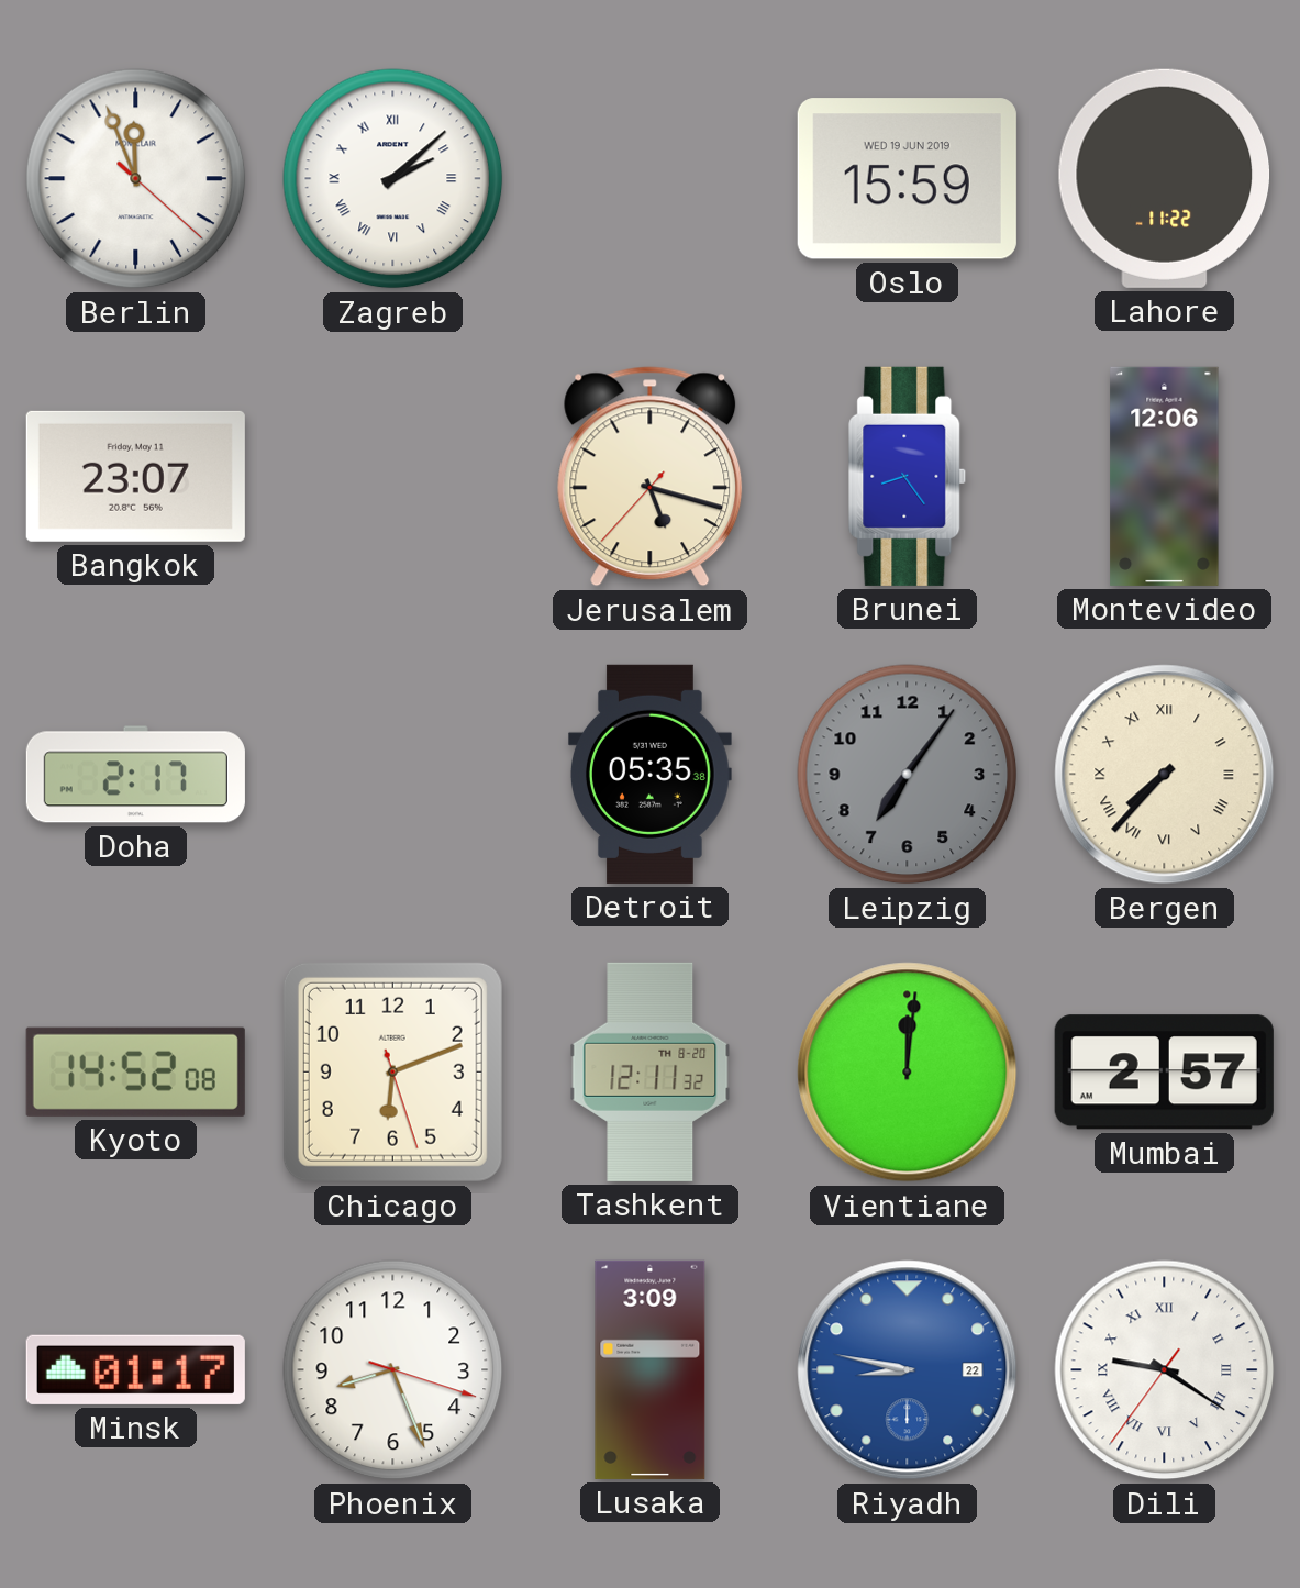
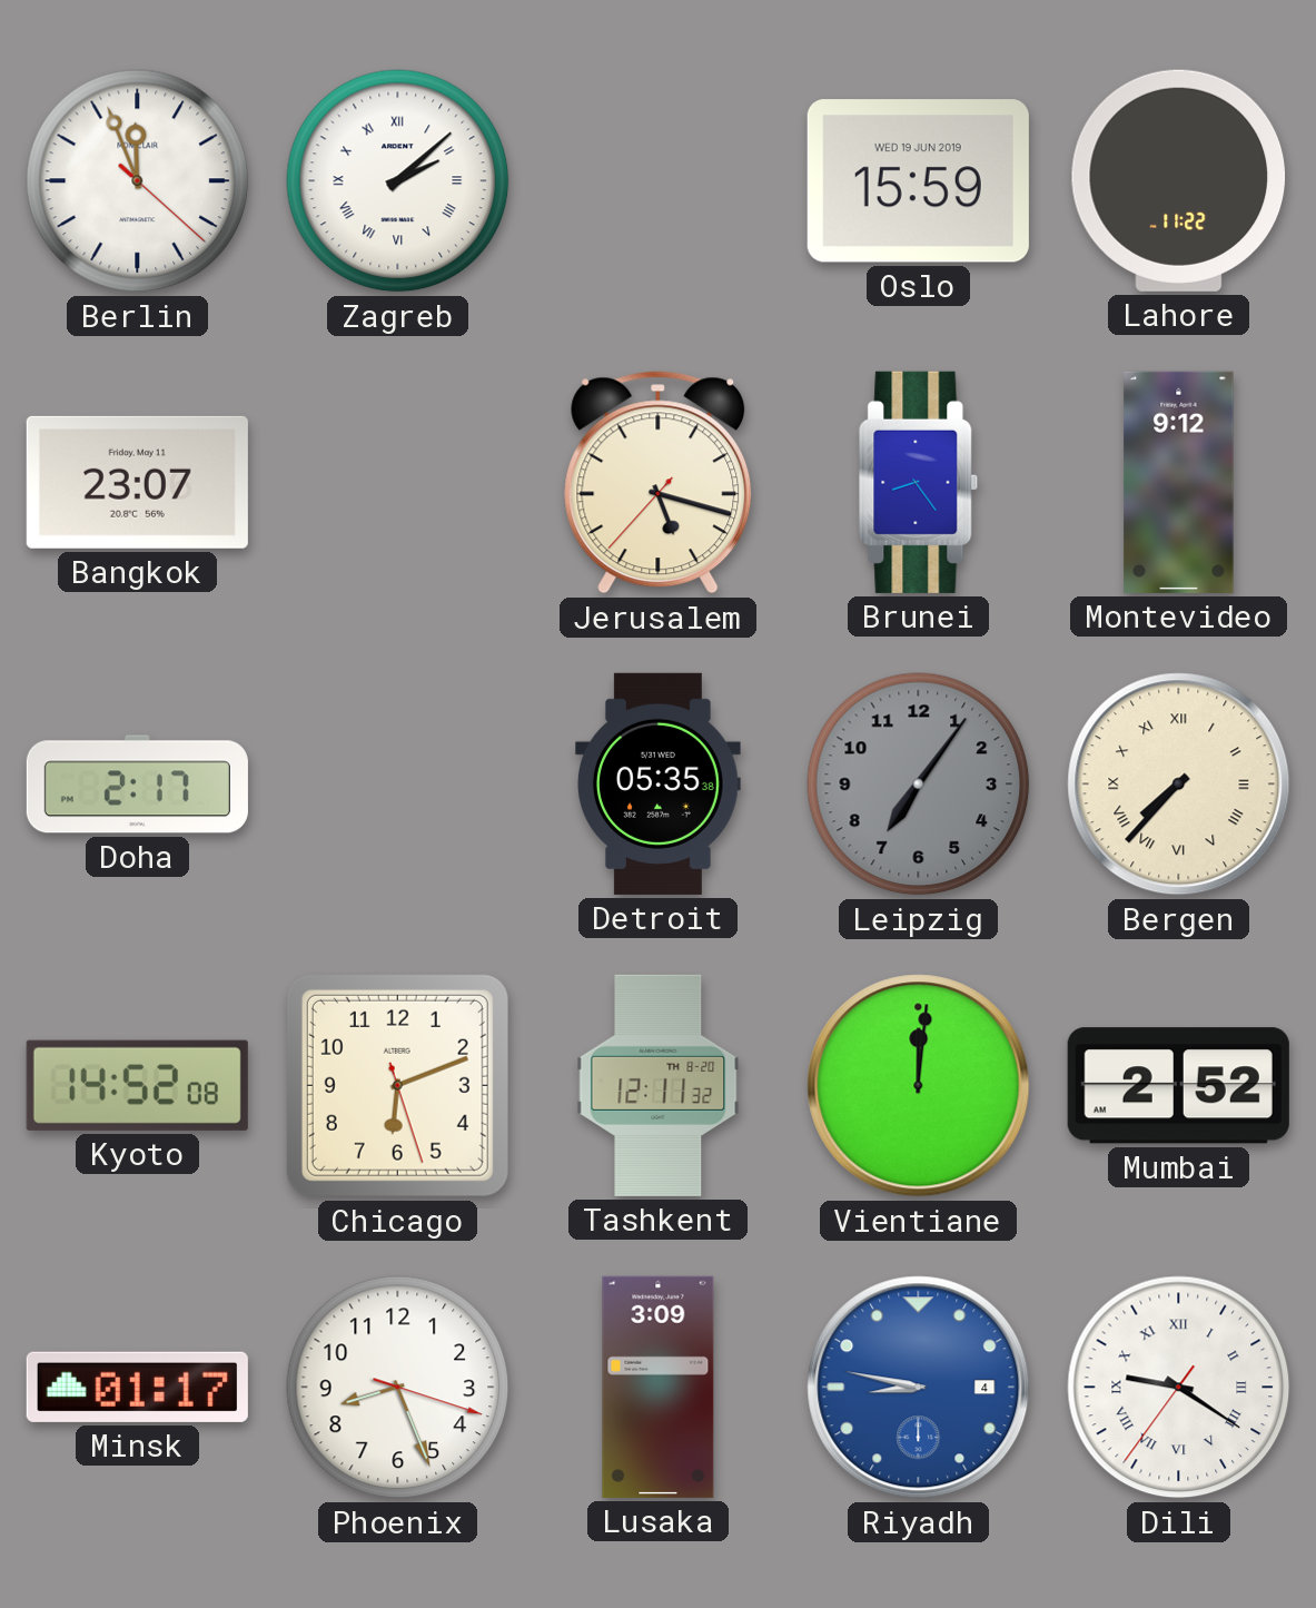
Montevideo: 12:06 -> 9:12
Mumbai: 2:57 -> 2:52
Riyadh date: 22 -> 4
